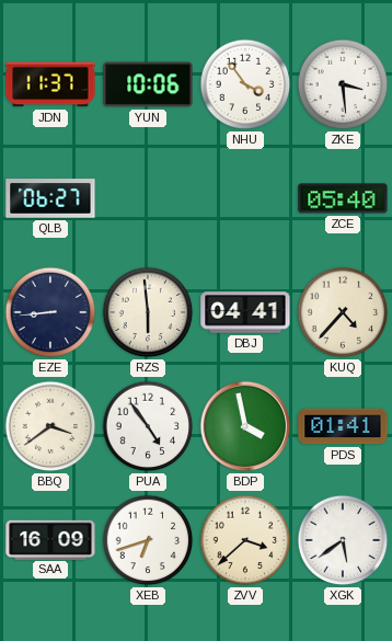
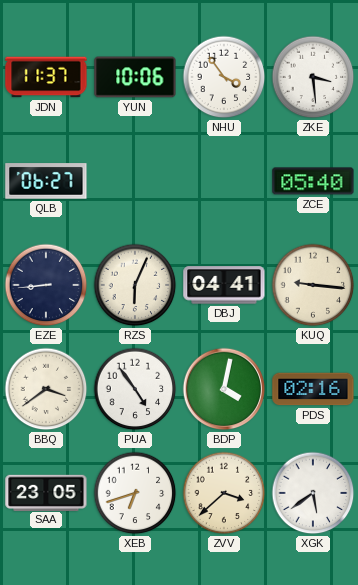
RZS: 5:59 -> 6:04
KUQ: 4:37 -> 9:16
BDP: 3:58 -> 4:02
PDS: 01:41 -> 02:16
SAA: 16:09 -> 23:05
